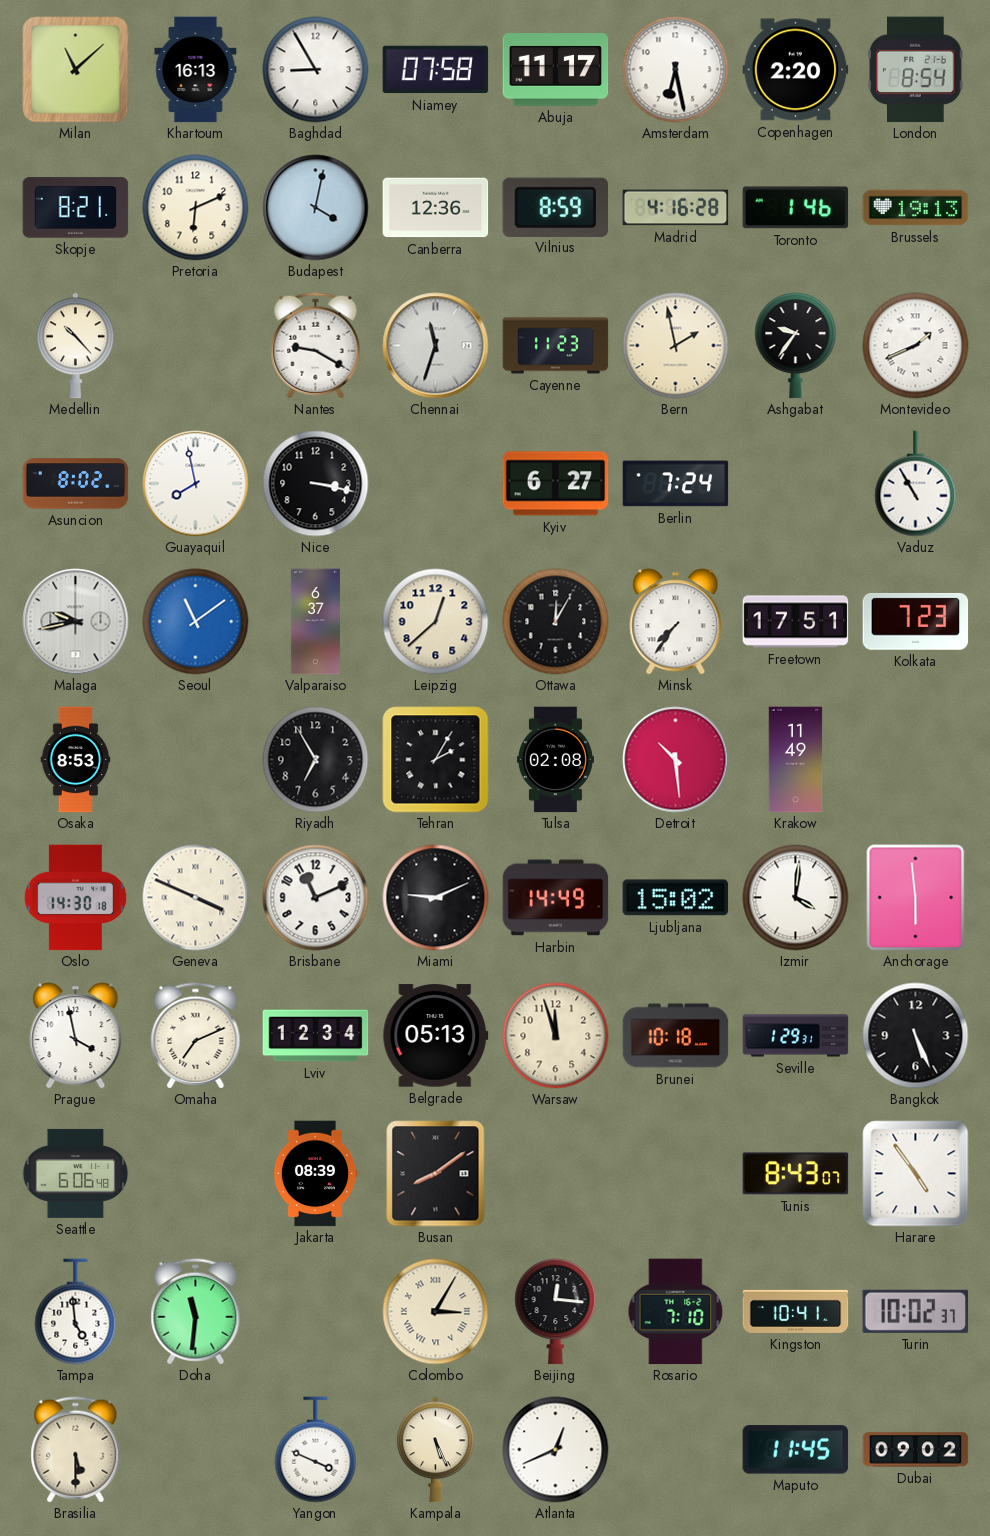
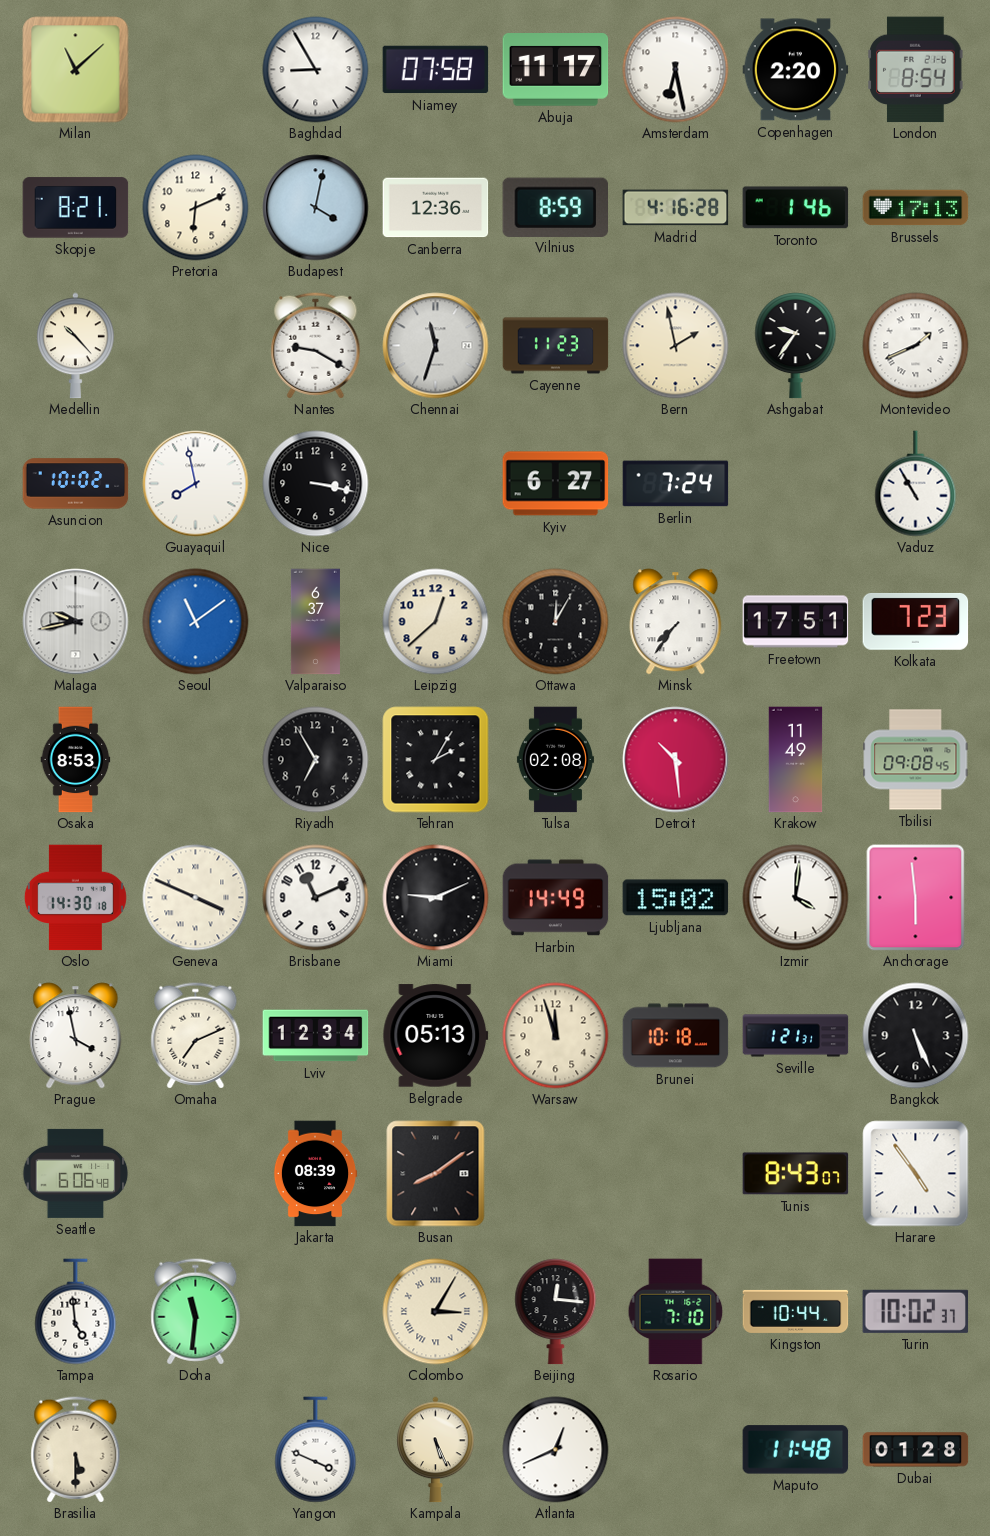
Khartoum: 16:13 -> none
Brussels: 19:13 -> 17:13
Asuncion: 8:02 -> 10:02
Tbilisi: none -> 09:08
Seville: 1:29 -> 1:21
Kingston: 10:41 -> 10:44
Maputo: 11:45 -> 11:48
Dubai: 09:02 -> 01:28
